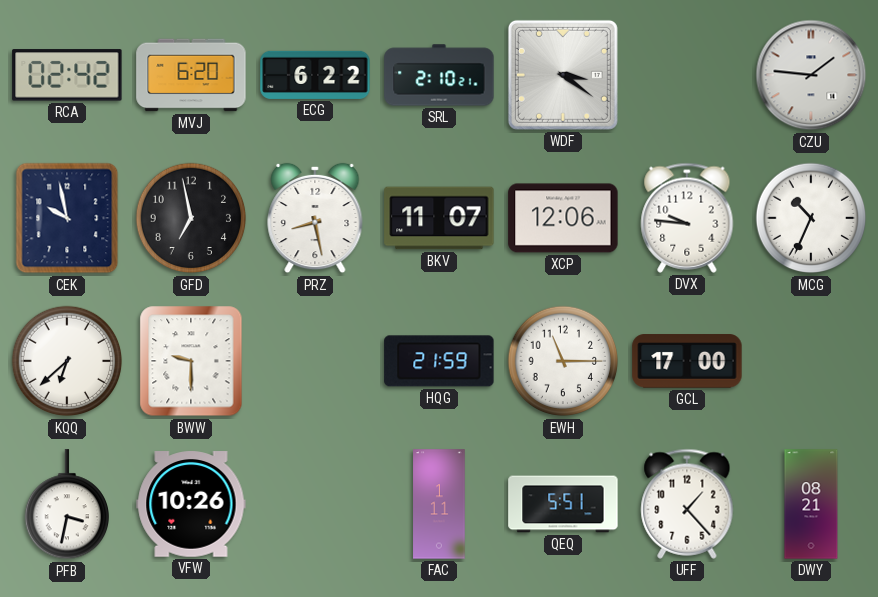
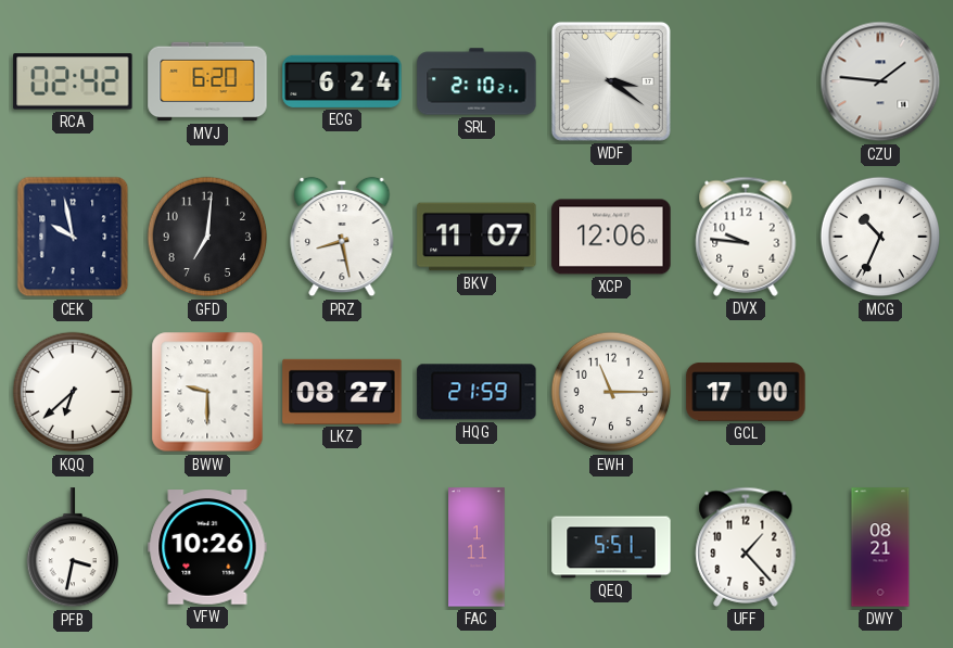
ECG: 6:22 -> 6:24
GFD: 6:58 -> 7:01
LKZ: none -> 08:27
